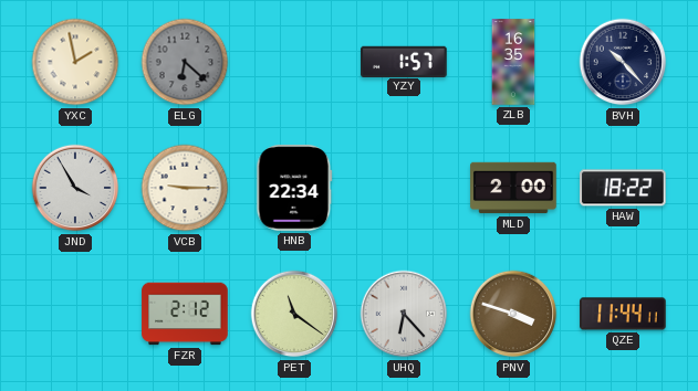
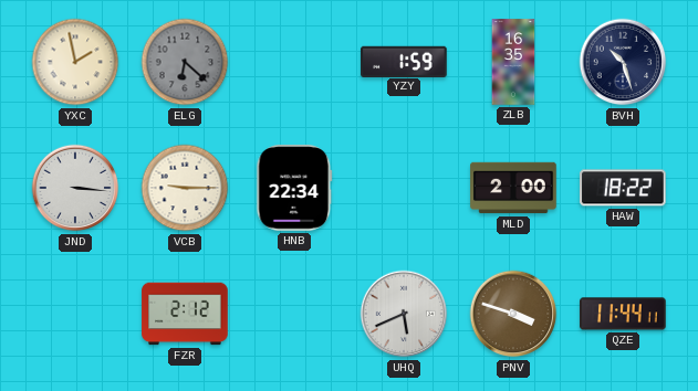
YZY: 1:57 -> 1:59
BVH: 10:23 -> 10:27
JND: 3:55 -> 3:16
PET: 11:21 -> none
UHQ: 6:23 -> 5:41
